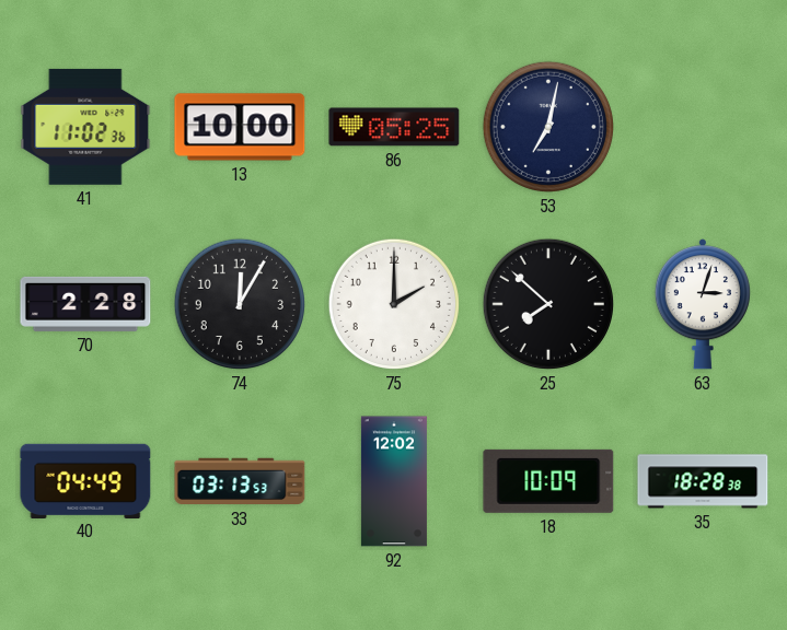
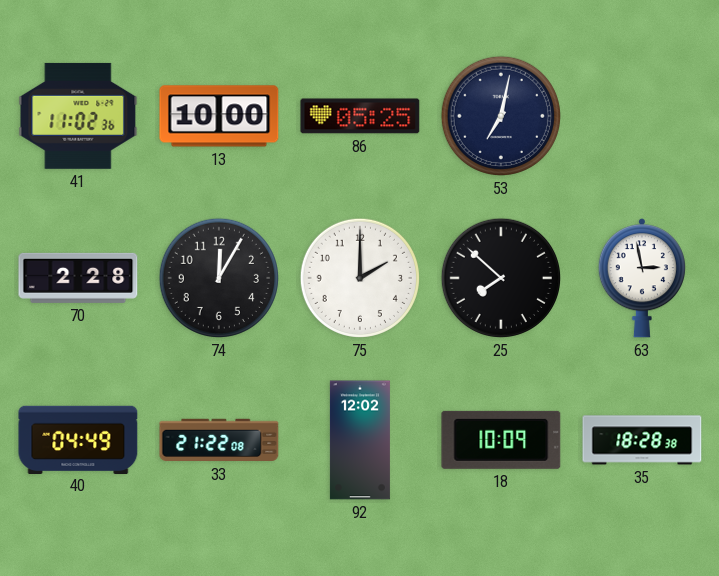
63: 3:03 -> 2:58
33: 03:13 -> 21:22
